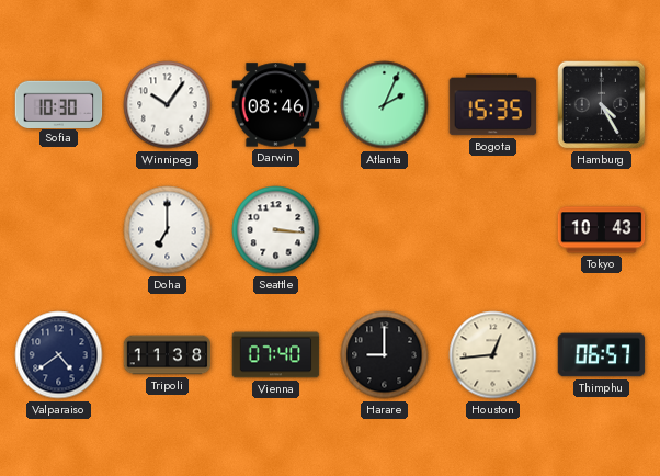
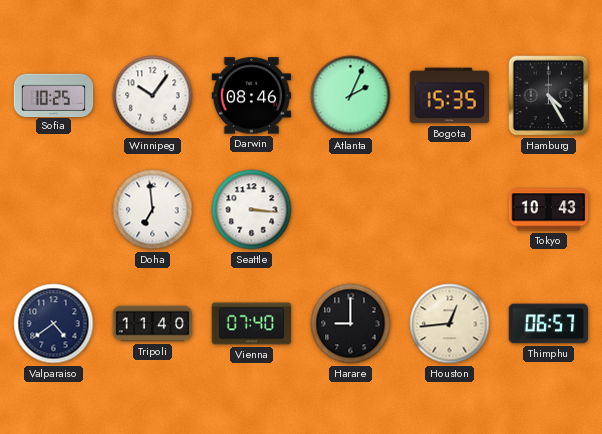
Sofia: 10:30 -> 10:25
Doha: 7:00 -> 6:59
Tripoli: 11:38 -> 11:40
